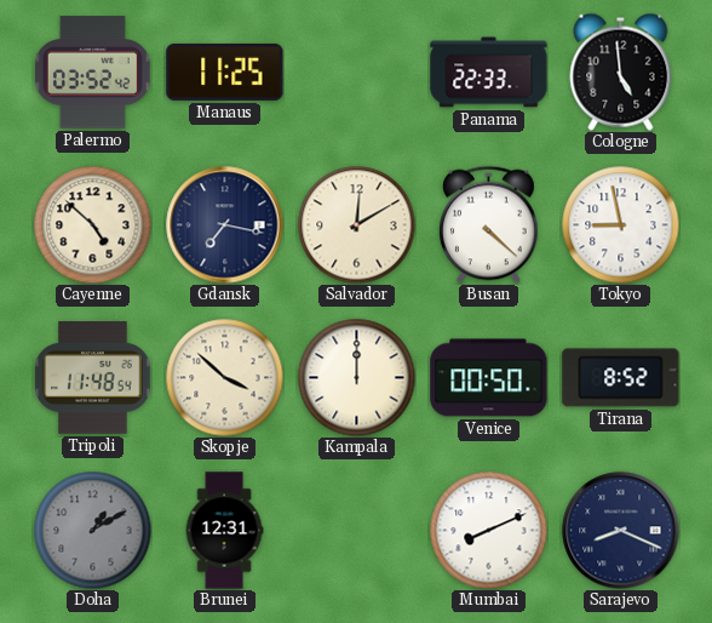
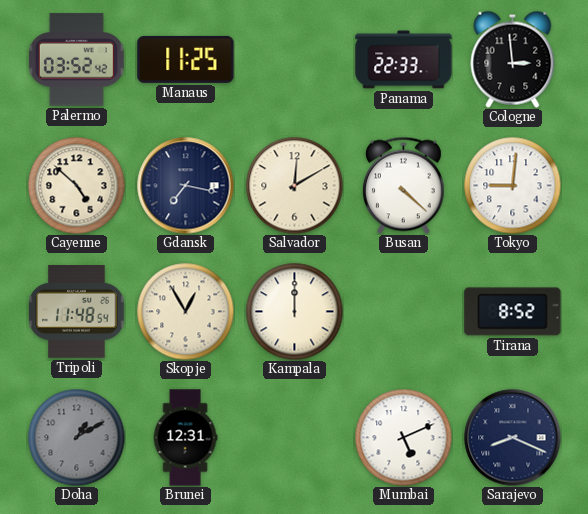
Cologne: 4:59 -> 2:59
Tokyo: 8:58 -> 9:01
Skopje: 3:52 -> 12:55
Venice: 00:50 -> none
Mumbai: 8:11 -> 5:11
